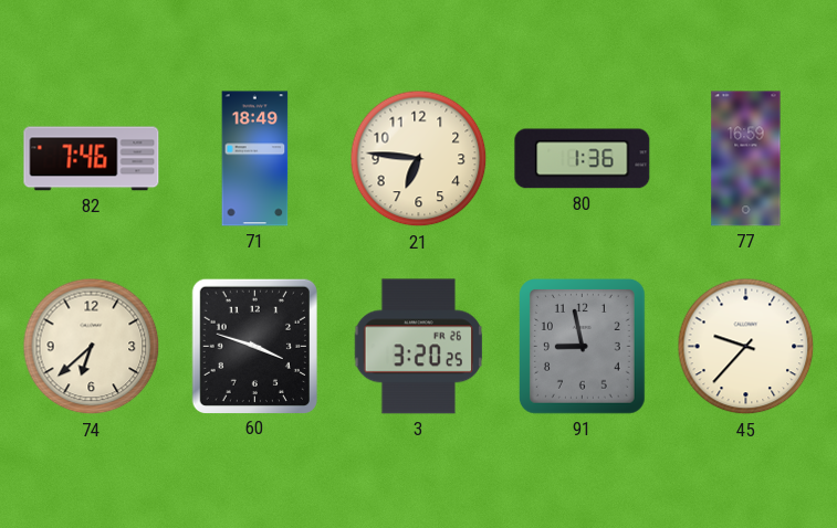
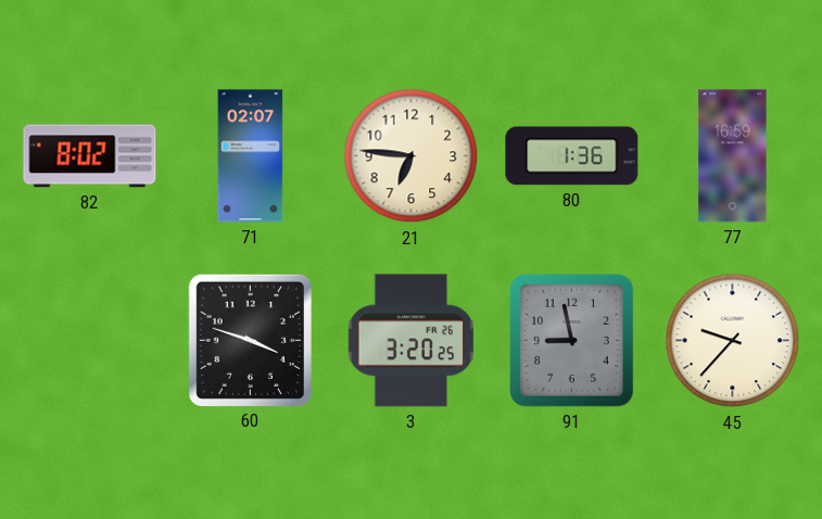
82: 7:46 -> 8:02
71: 18:49 -> 02:07
74: 6:38 -> none
